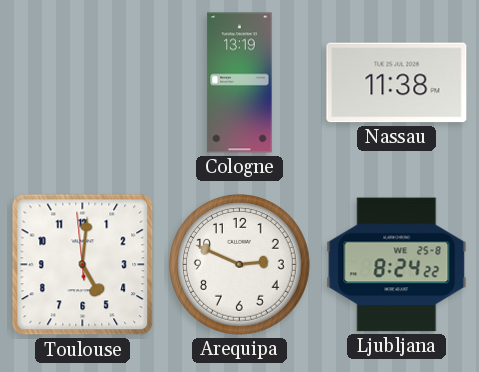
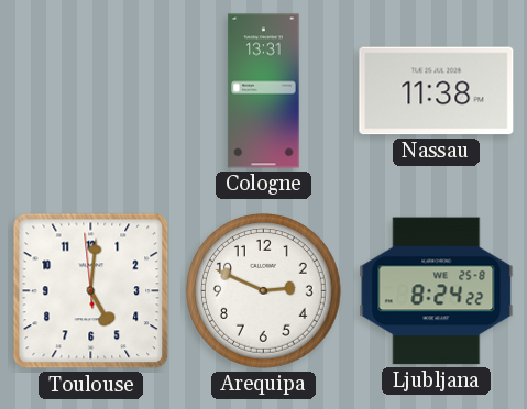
Cologne: 13:19 -> 13:31
